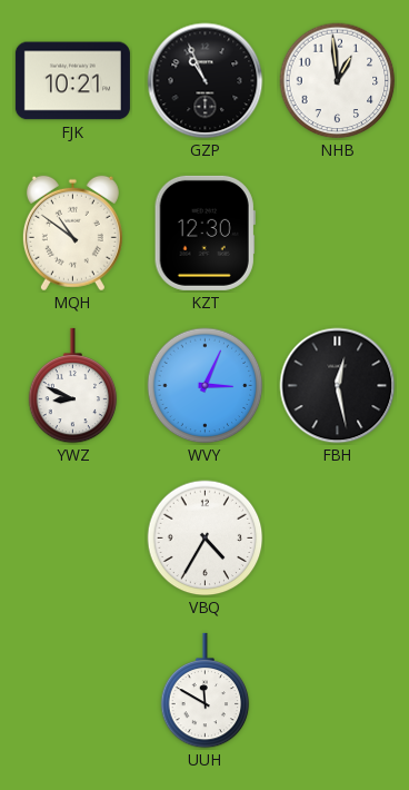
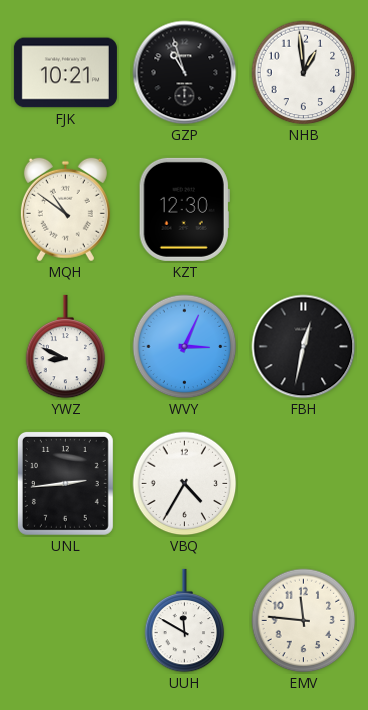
GZP: 10:56 -> 10:57
FBH: 12:28 -> 12:32
UNL: none -> 2:44
EMV: none -> 11:46
